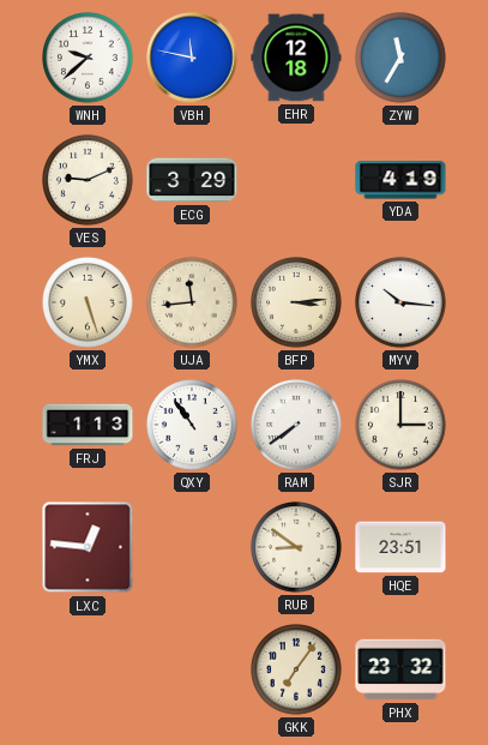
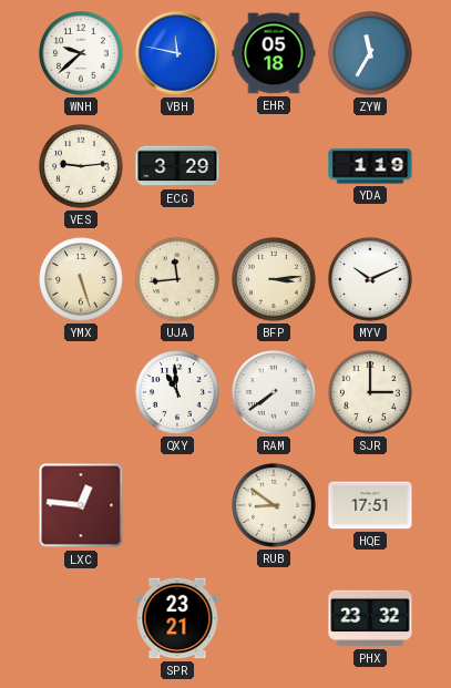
EHR: 12:18 -> 05:18
VES: 9:11 -> 9:14
YDA: 4:19 -> 1:19
MYV: 10:16 -> 10:11
FRJ: 1:13 -> none
QXY: 10:54 -> 10:59
HQE: 23:51 -> 17:51
SPR: none -> 23:21
GKK: 7:06 -> none
